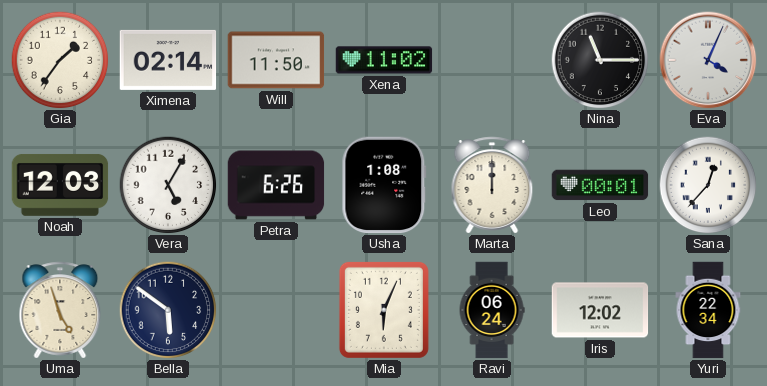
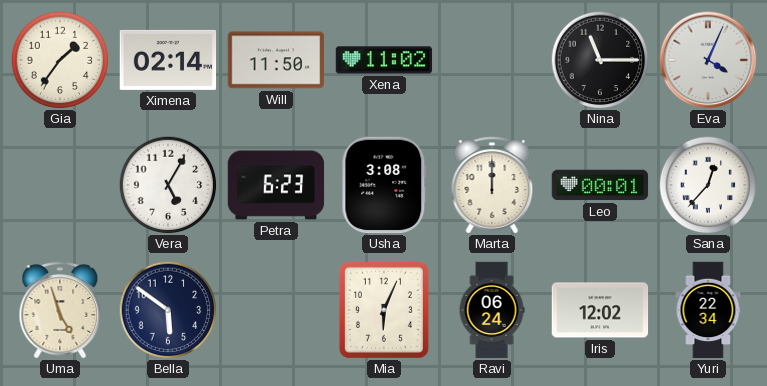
Noah: 12:03 -> none
Petra: 6:26 -> 6:23
Usha: 1:08 -> 3:08
